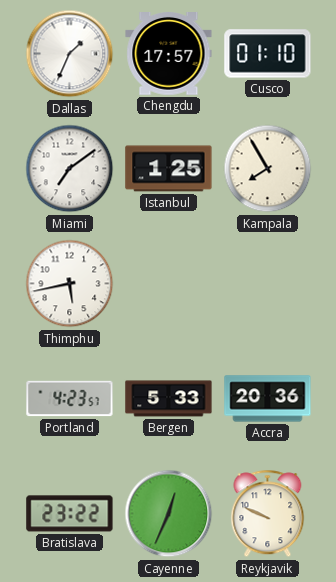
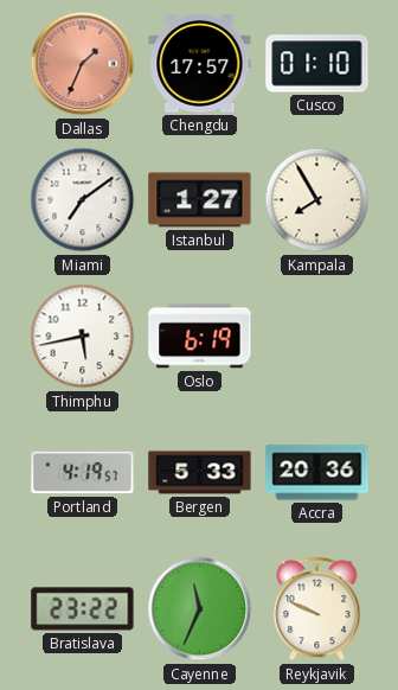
Dallas dial: white -> salmon
Istanbul: 1:25 -> 1:27
Oslo: none -> 6:19
Portland: 4:23 -> 4:19
Cayenne: 12:34 -> 11:34
